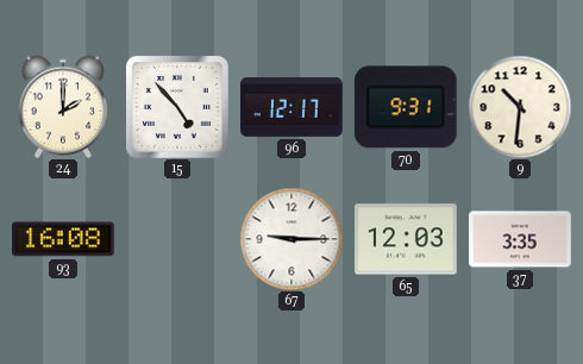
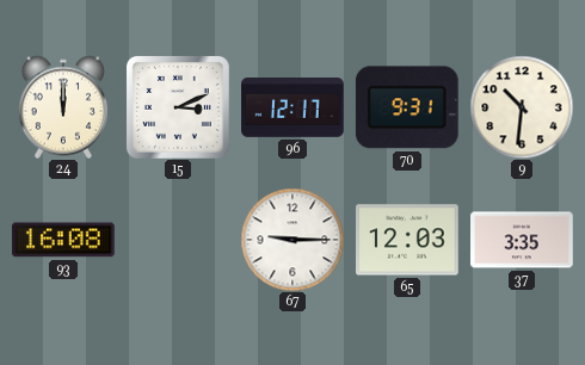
24: 2:00 -> 12:00
15: 4:53 -> 3:11
